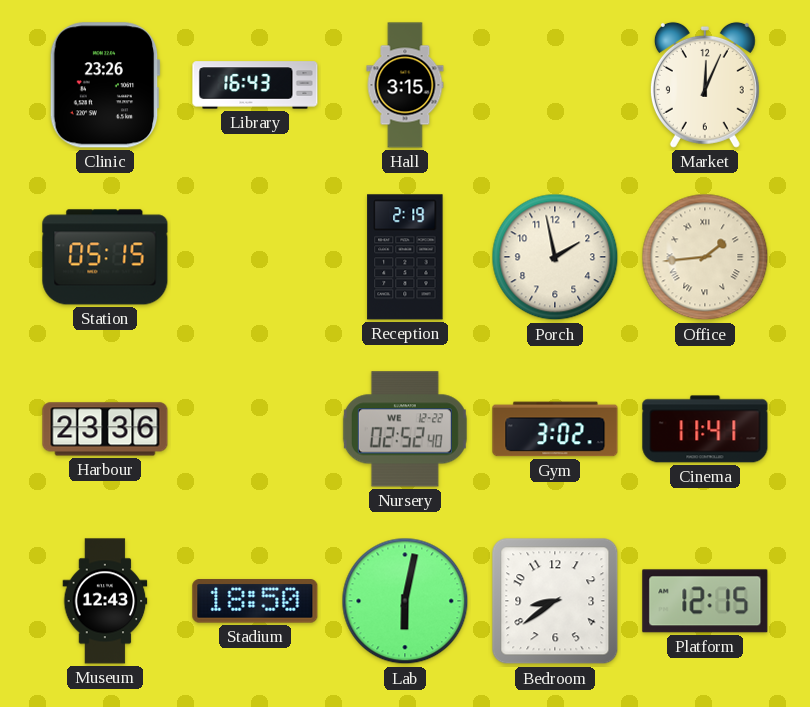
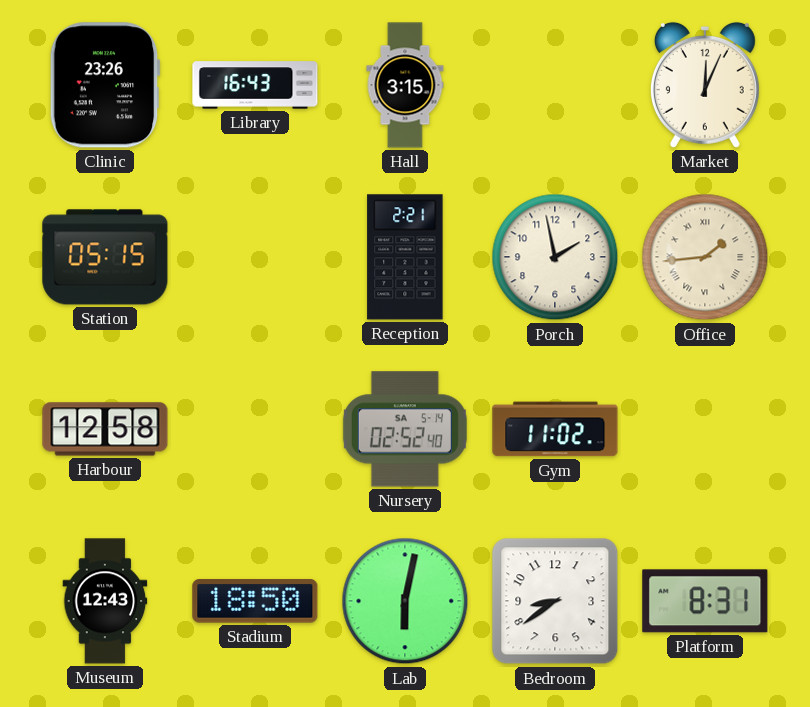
Reception: 2:19 -> 2:21
Harbour: 23:36 -> 12:58
Nursery date: WE 12-22 -> SA 5-14
Gym: 3:02 -> 11:02
Cinema: 11:41 -> none
Platform: 12:15 -> 8:31
